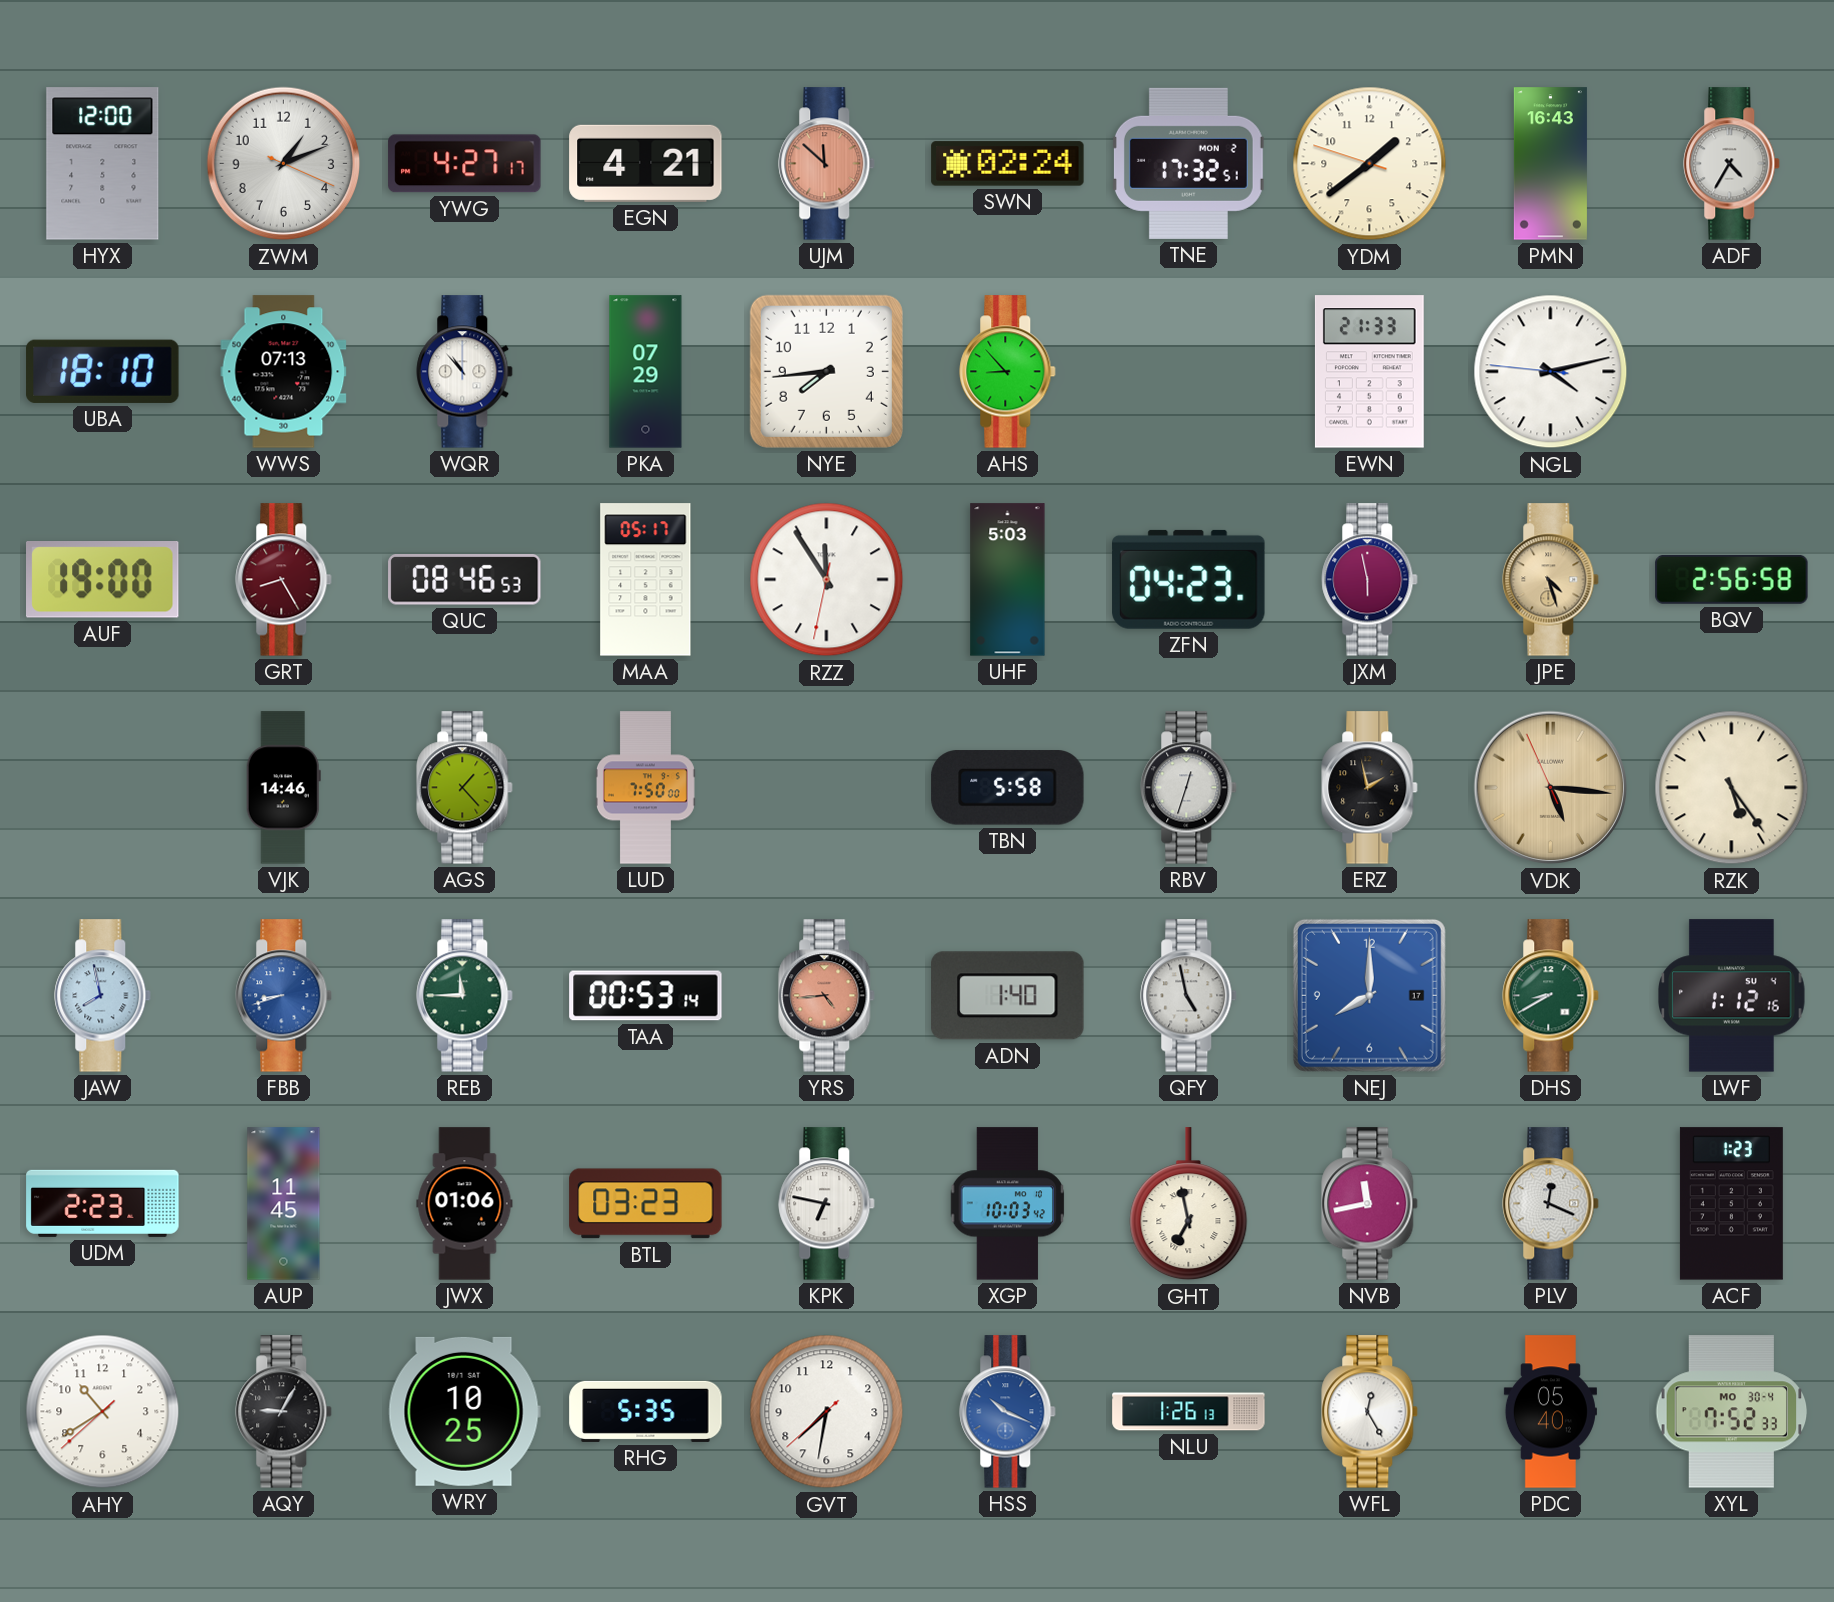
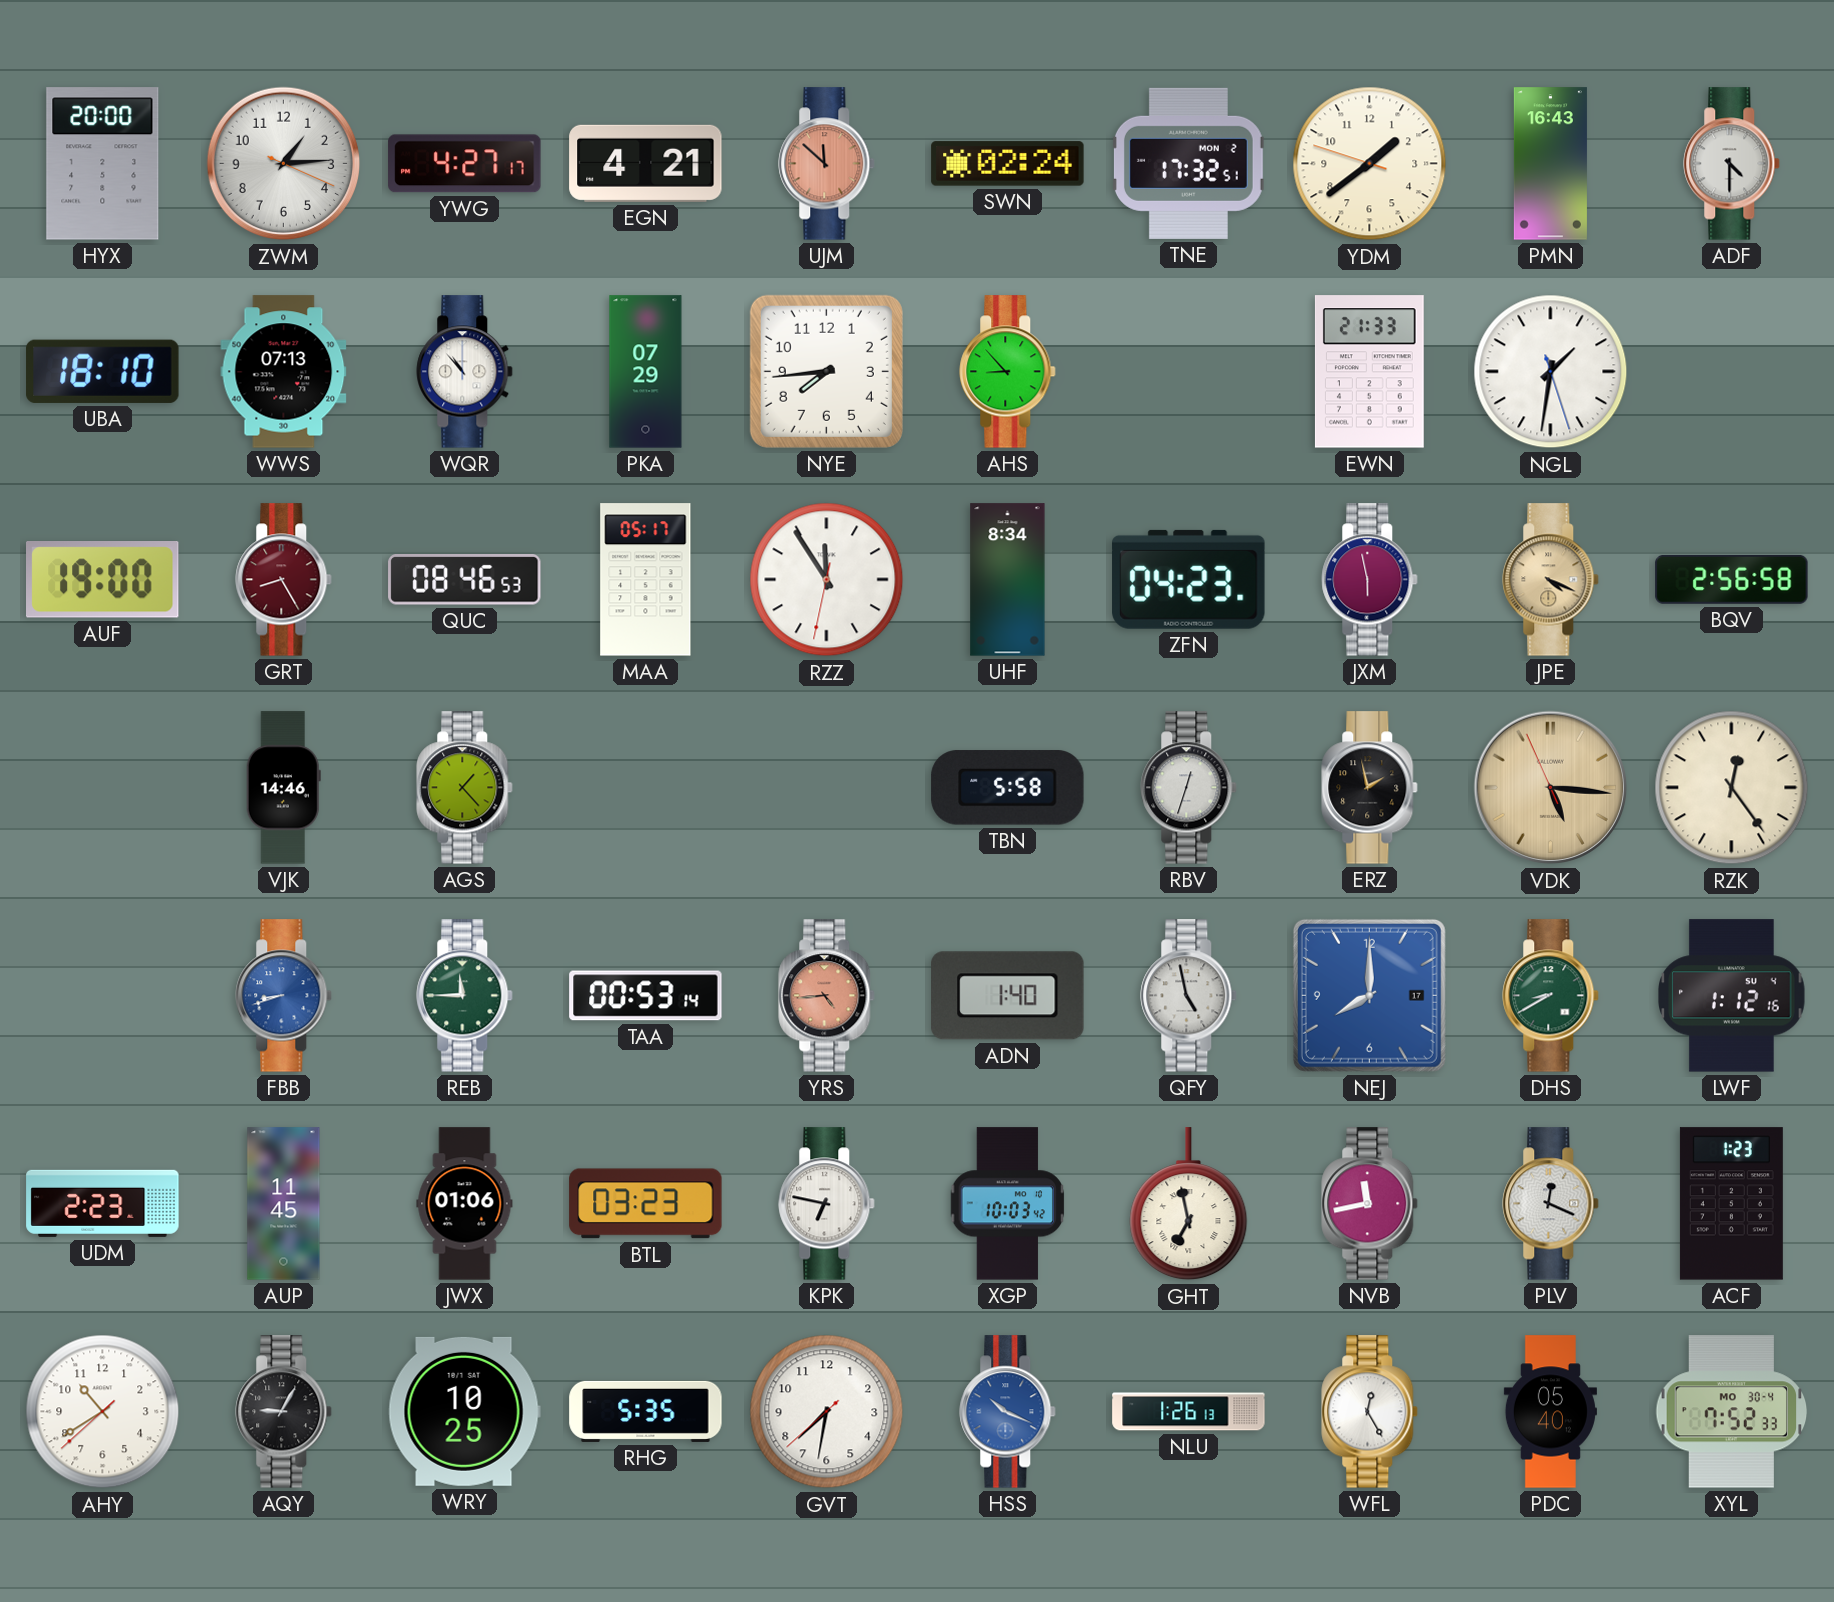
HYX: 12:00 -> 20:00
ZWM: 1:11 -> 1:14
ADF: 4:35 -> 4:30
NGL: 4:12 -> 1:31
UHF: 5:03 -> 8:34
JPE: 4:27 -> 4:19
LUD: 7:50 -> none
RZK: 5:24 -> 12:24
JAW: 7:58 -> none
